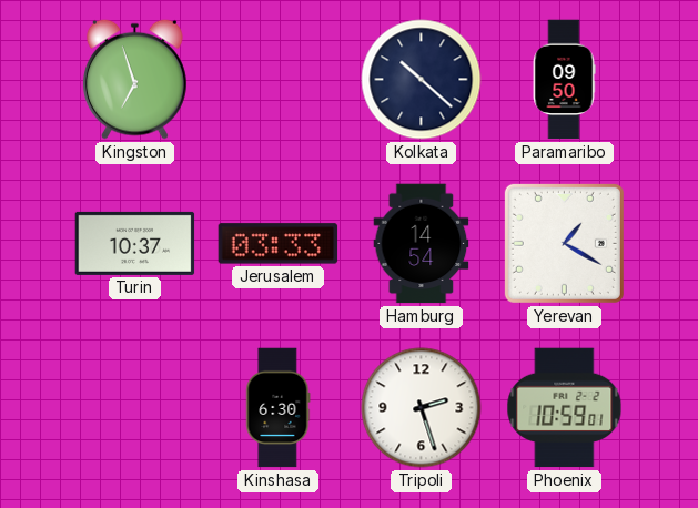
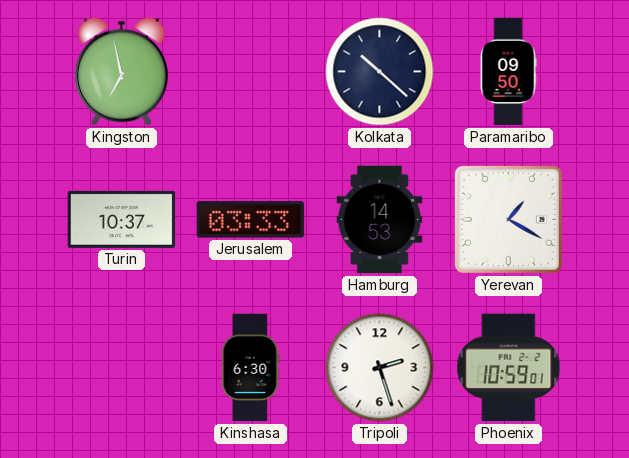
Kingston: 6:57 -> 6:58
Hamburg: 14:54 -> 14:53
